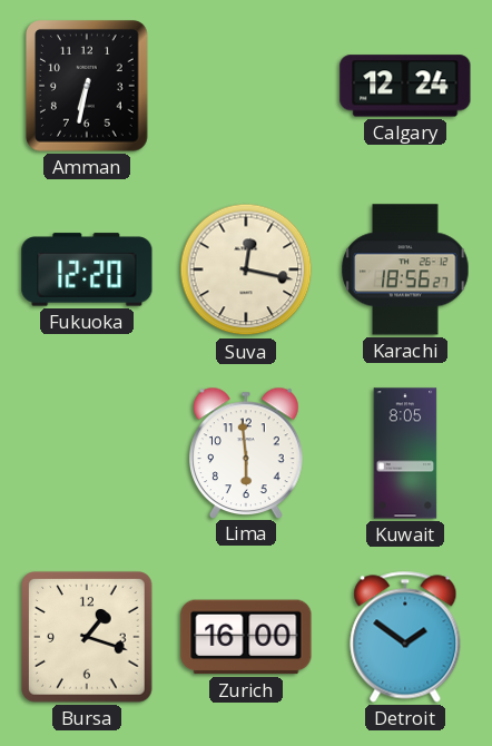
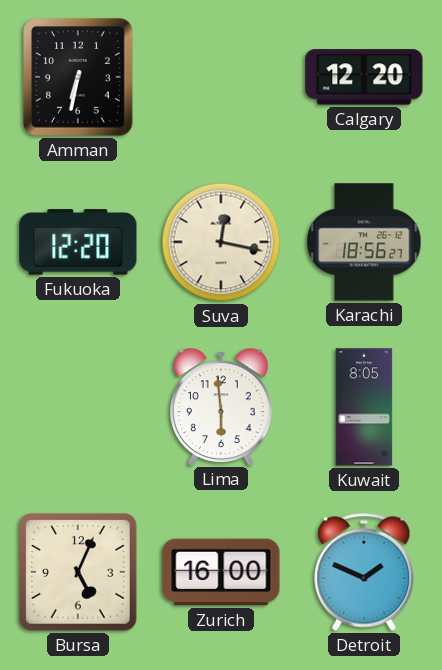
Calgary: 12:24 -> 12:20
Bursa: 1:18 -> 5:04
Detroit: 1:51 -> 1:49
